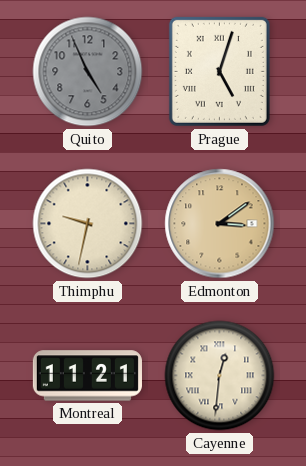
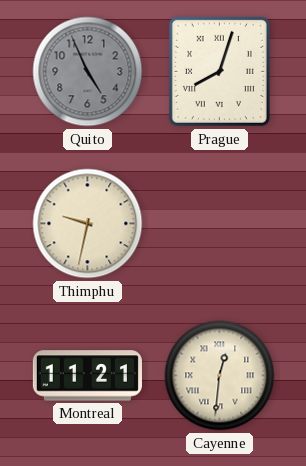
Prague: 5:03 -> 8:03
Edmonton: 3:09 -> none
